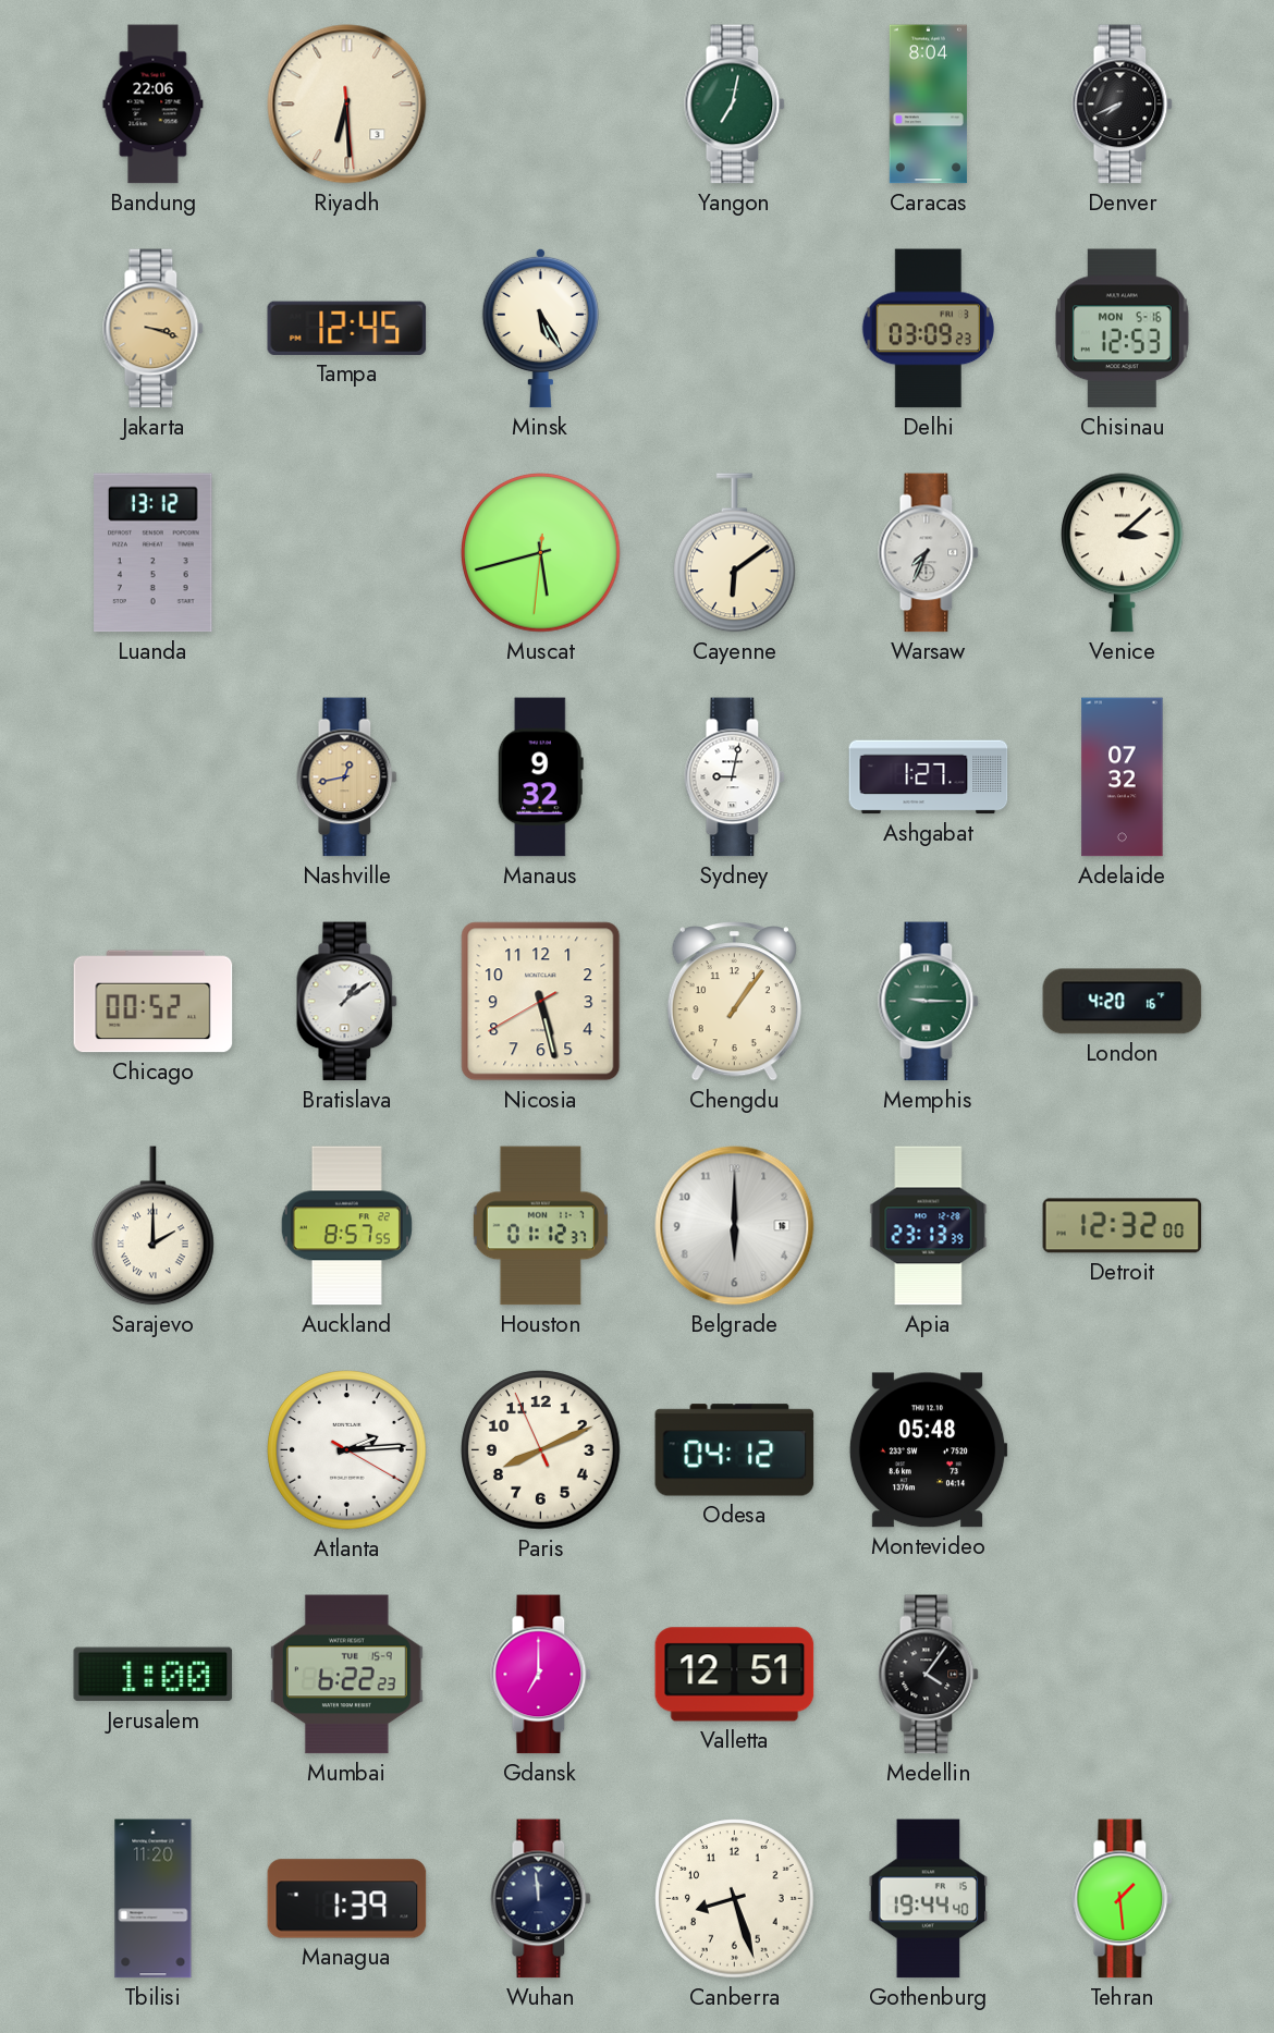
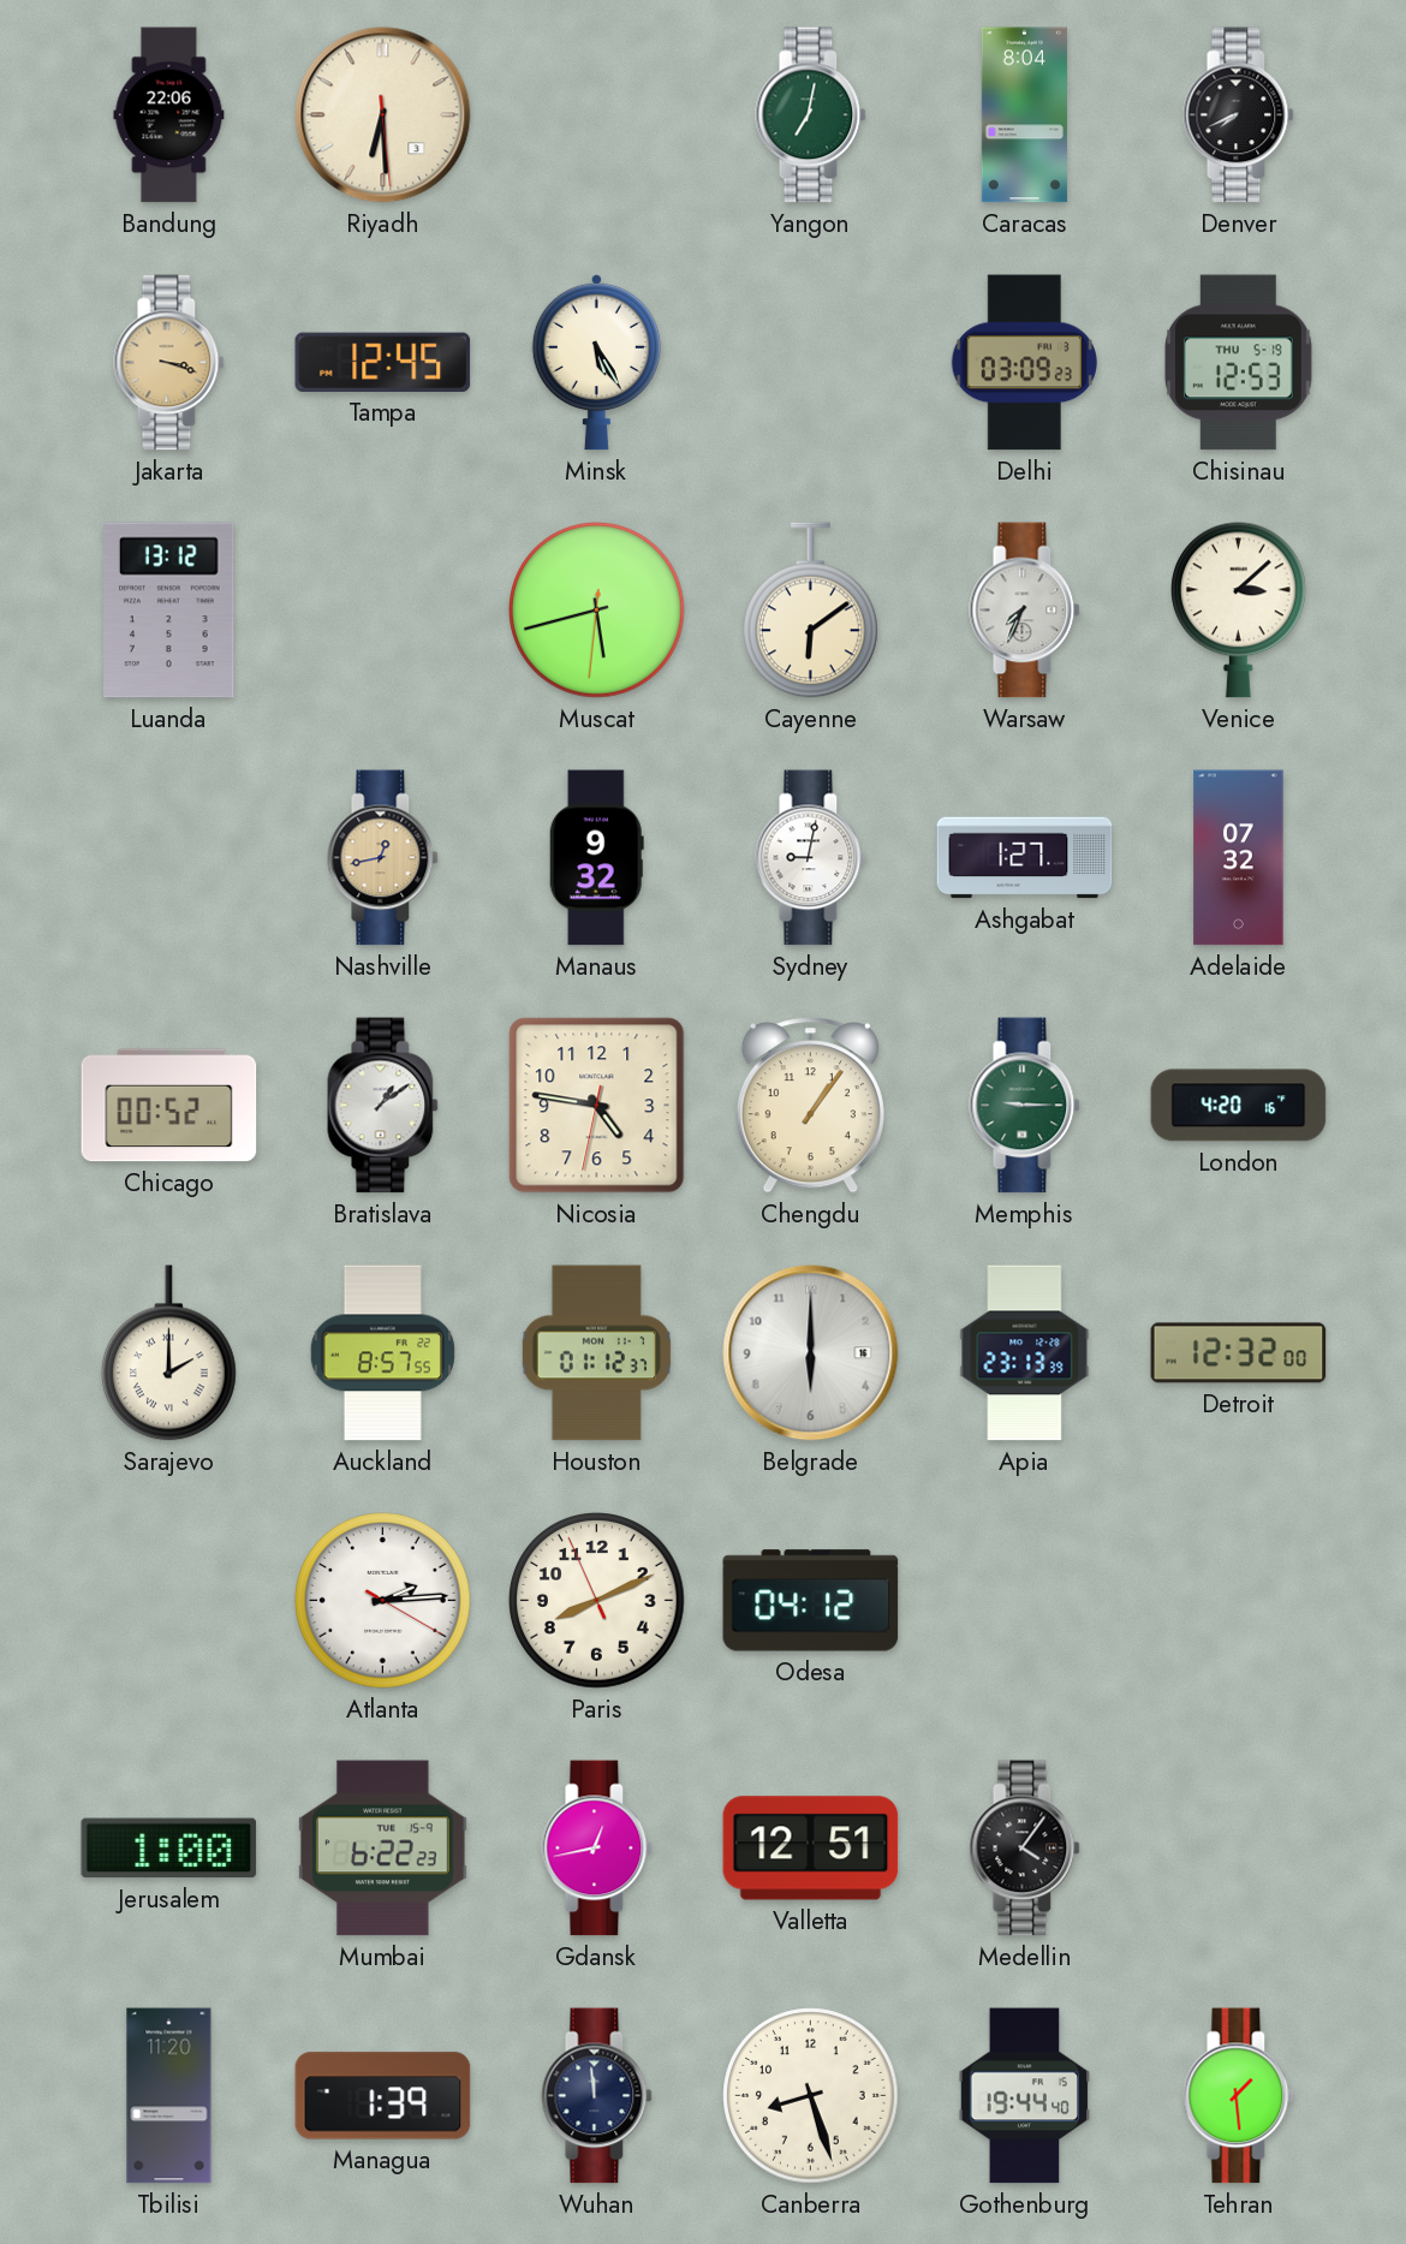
Chisinau date: MON 5-16 -> THU 5-19
Nicosia: 5:27 -> 4:46
Montevideo: 05:48 -> none
Gdansk: 7:00 -> 12:43
